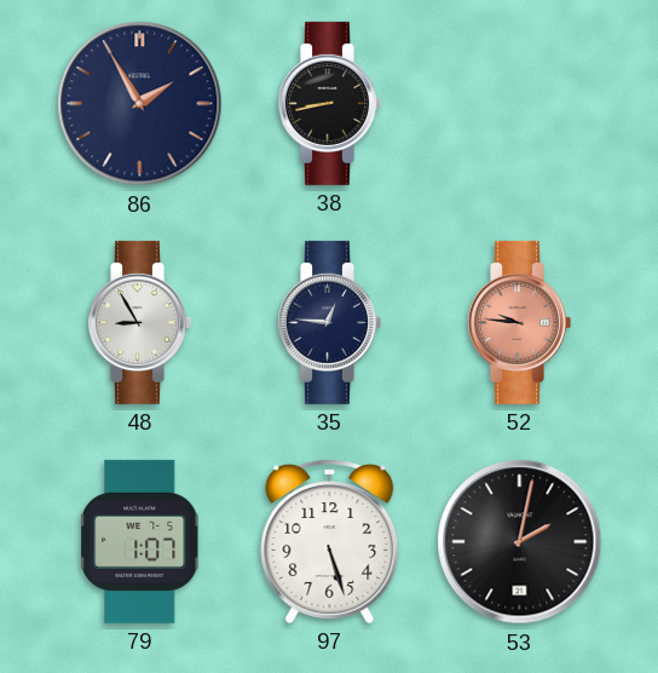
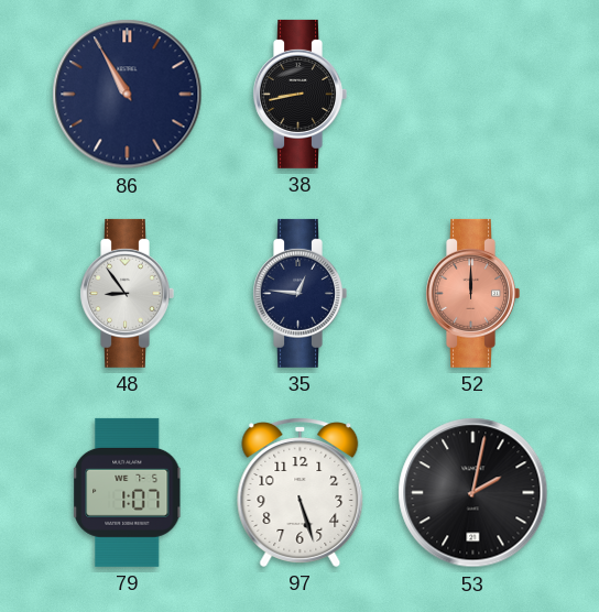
86: 1:55 -> 10:55
48: 8:55 -> 8:54
52: 9:46 -> 12:00
